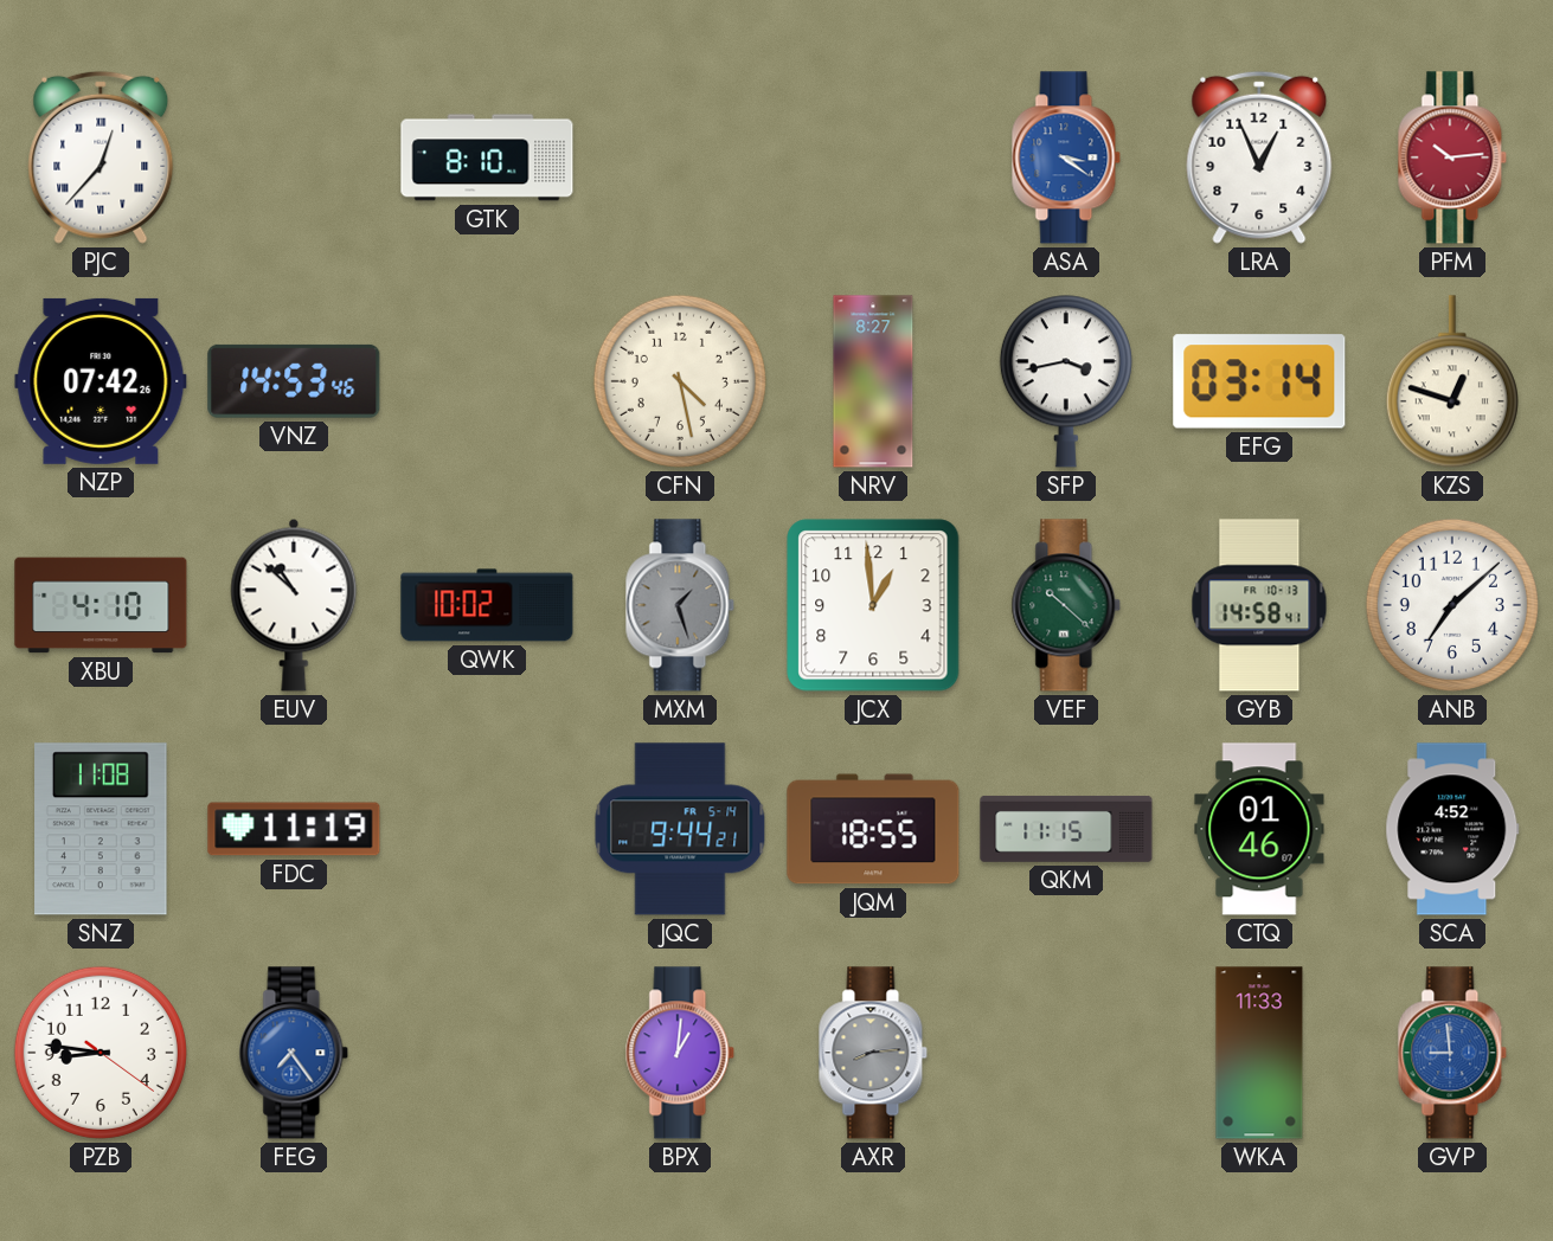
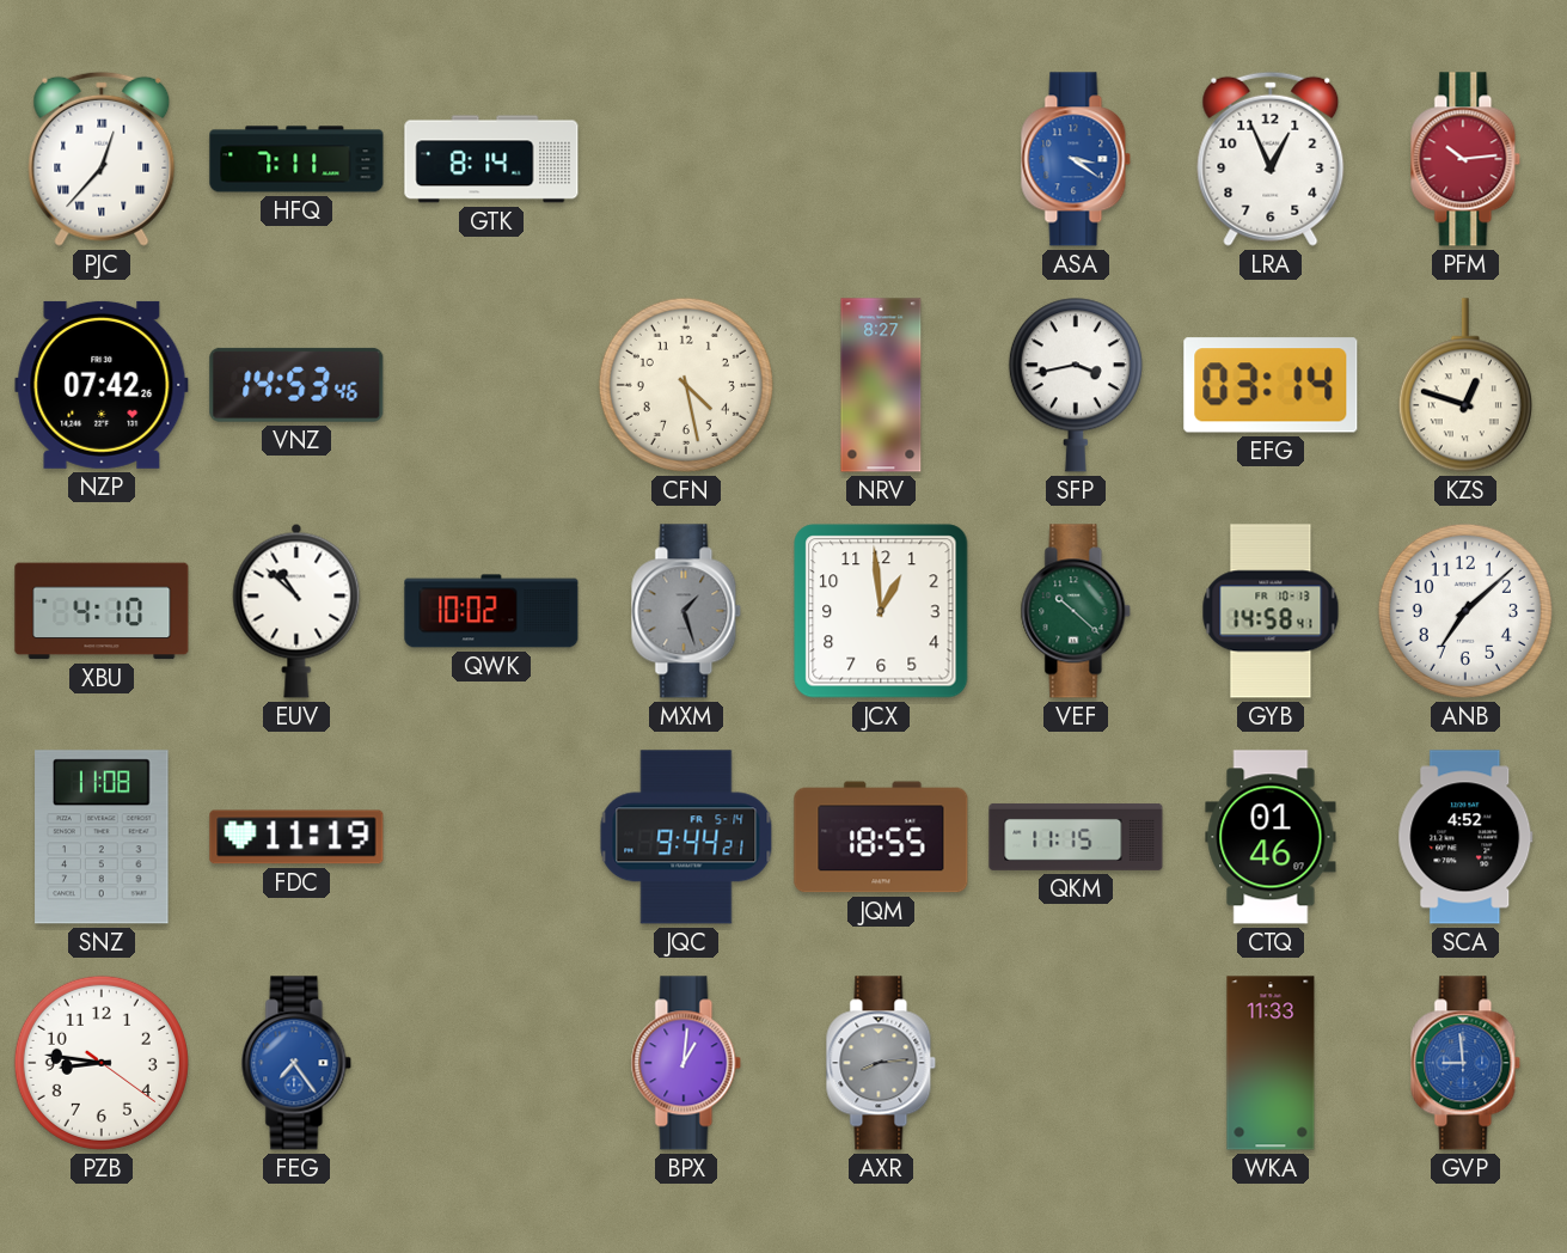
HFQ: none -> 7:11
GTK: 8:10 -> 8:14
